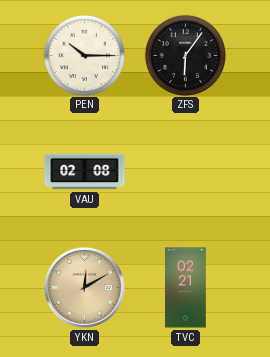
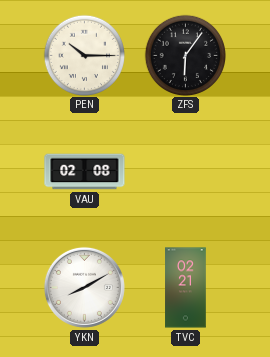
YKN: 12:10 -> 8:10
YKN dial: champagne -> white
